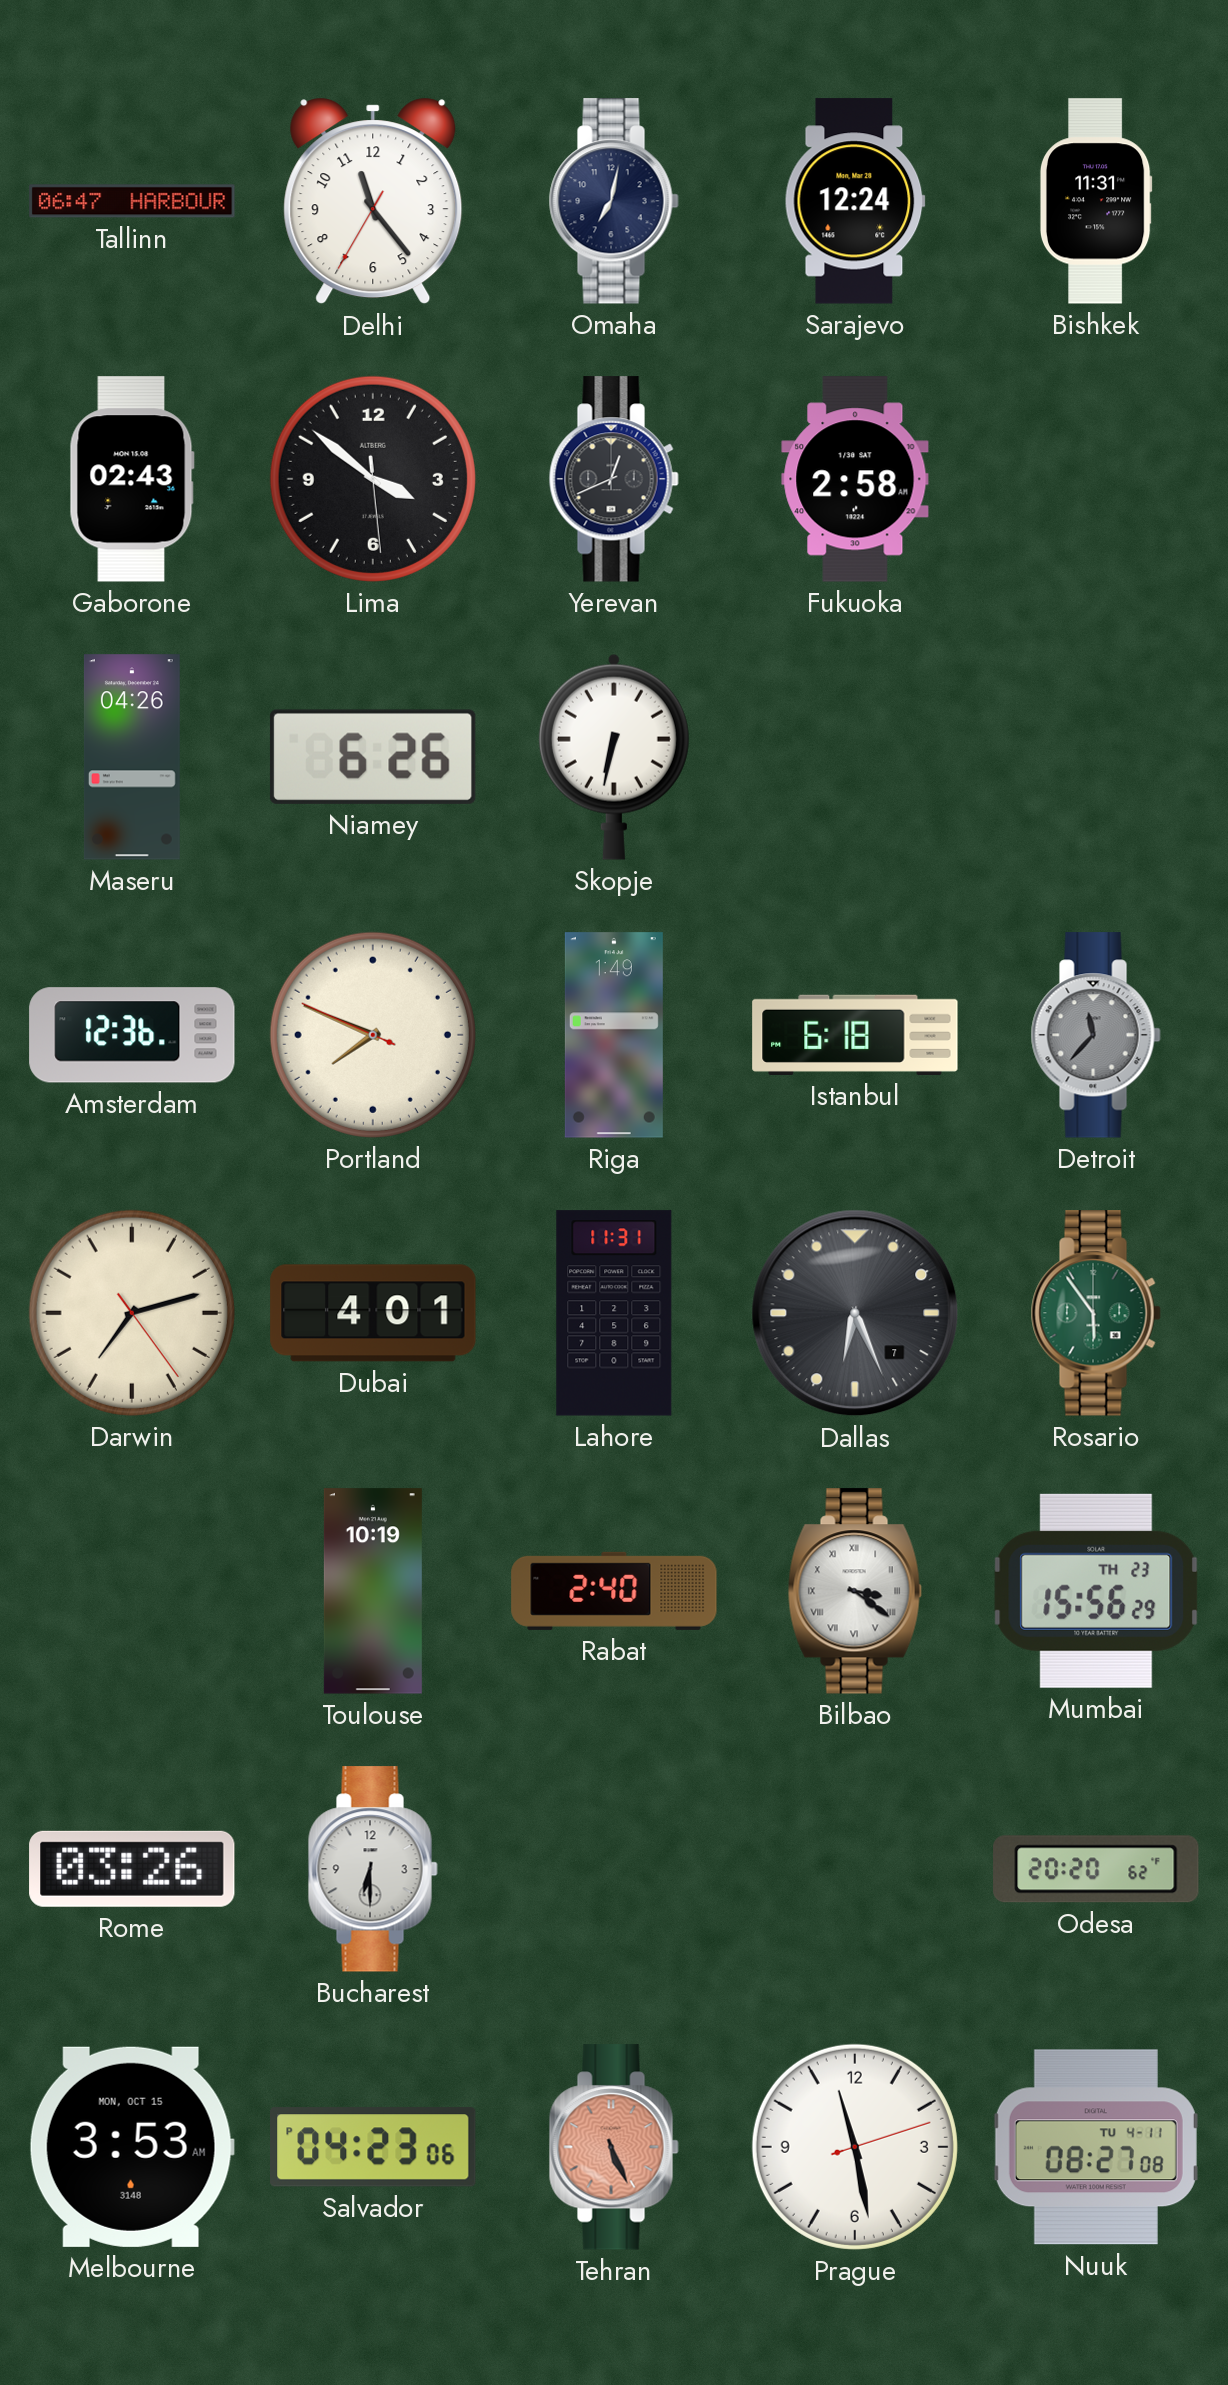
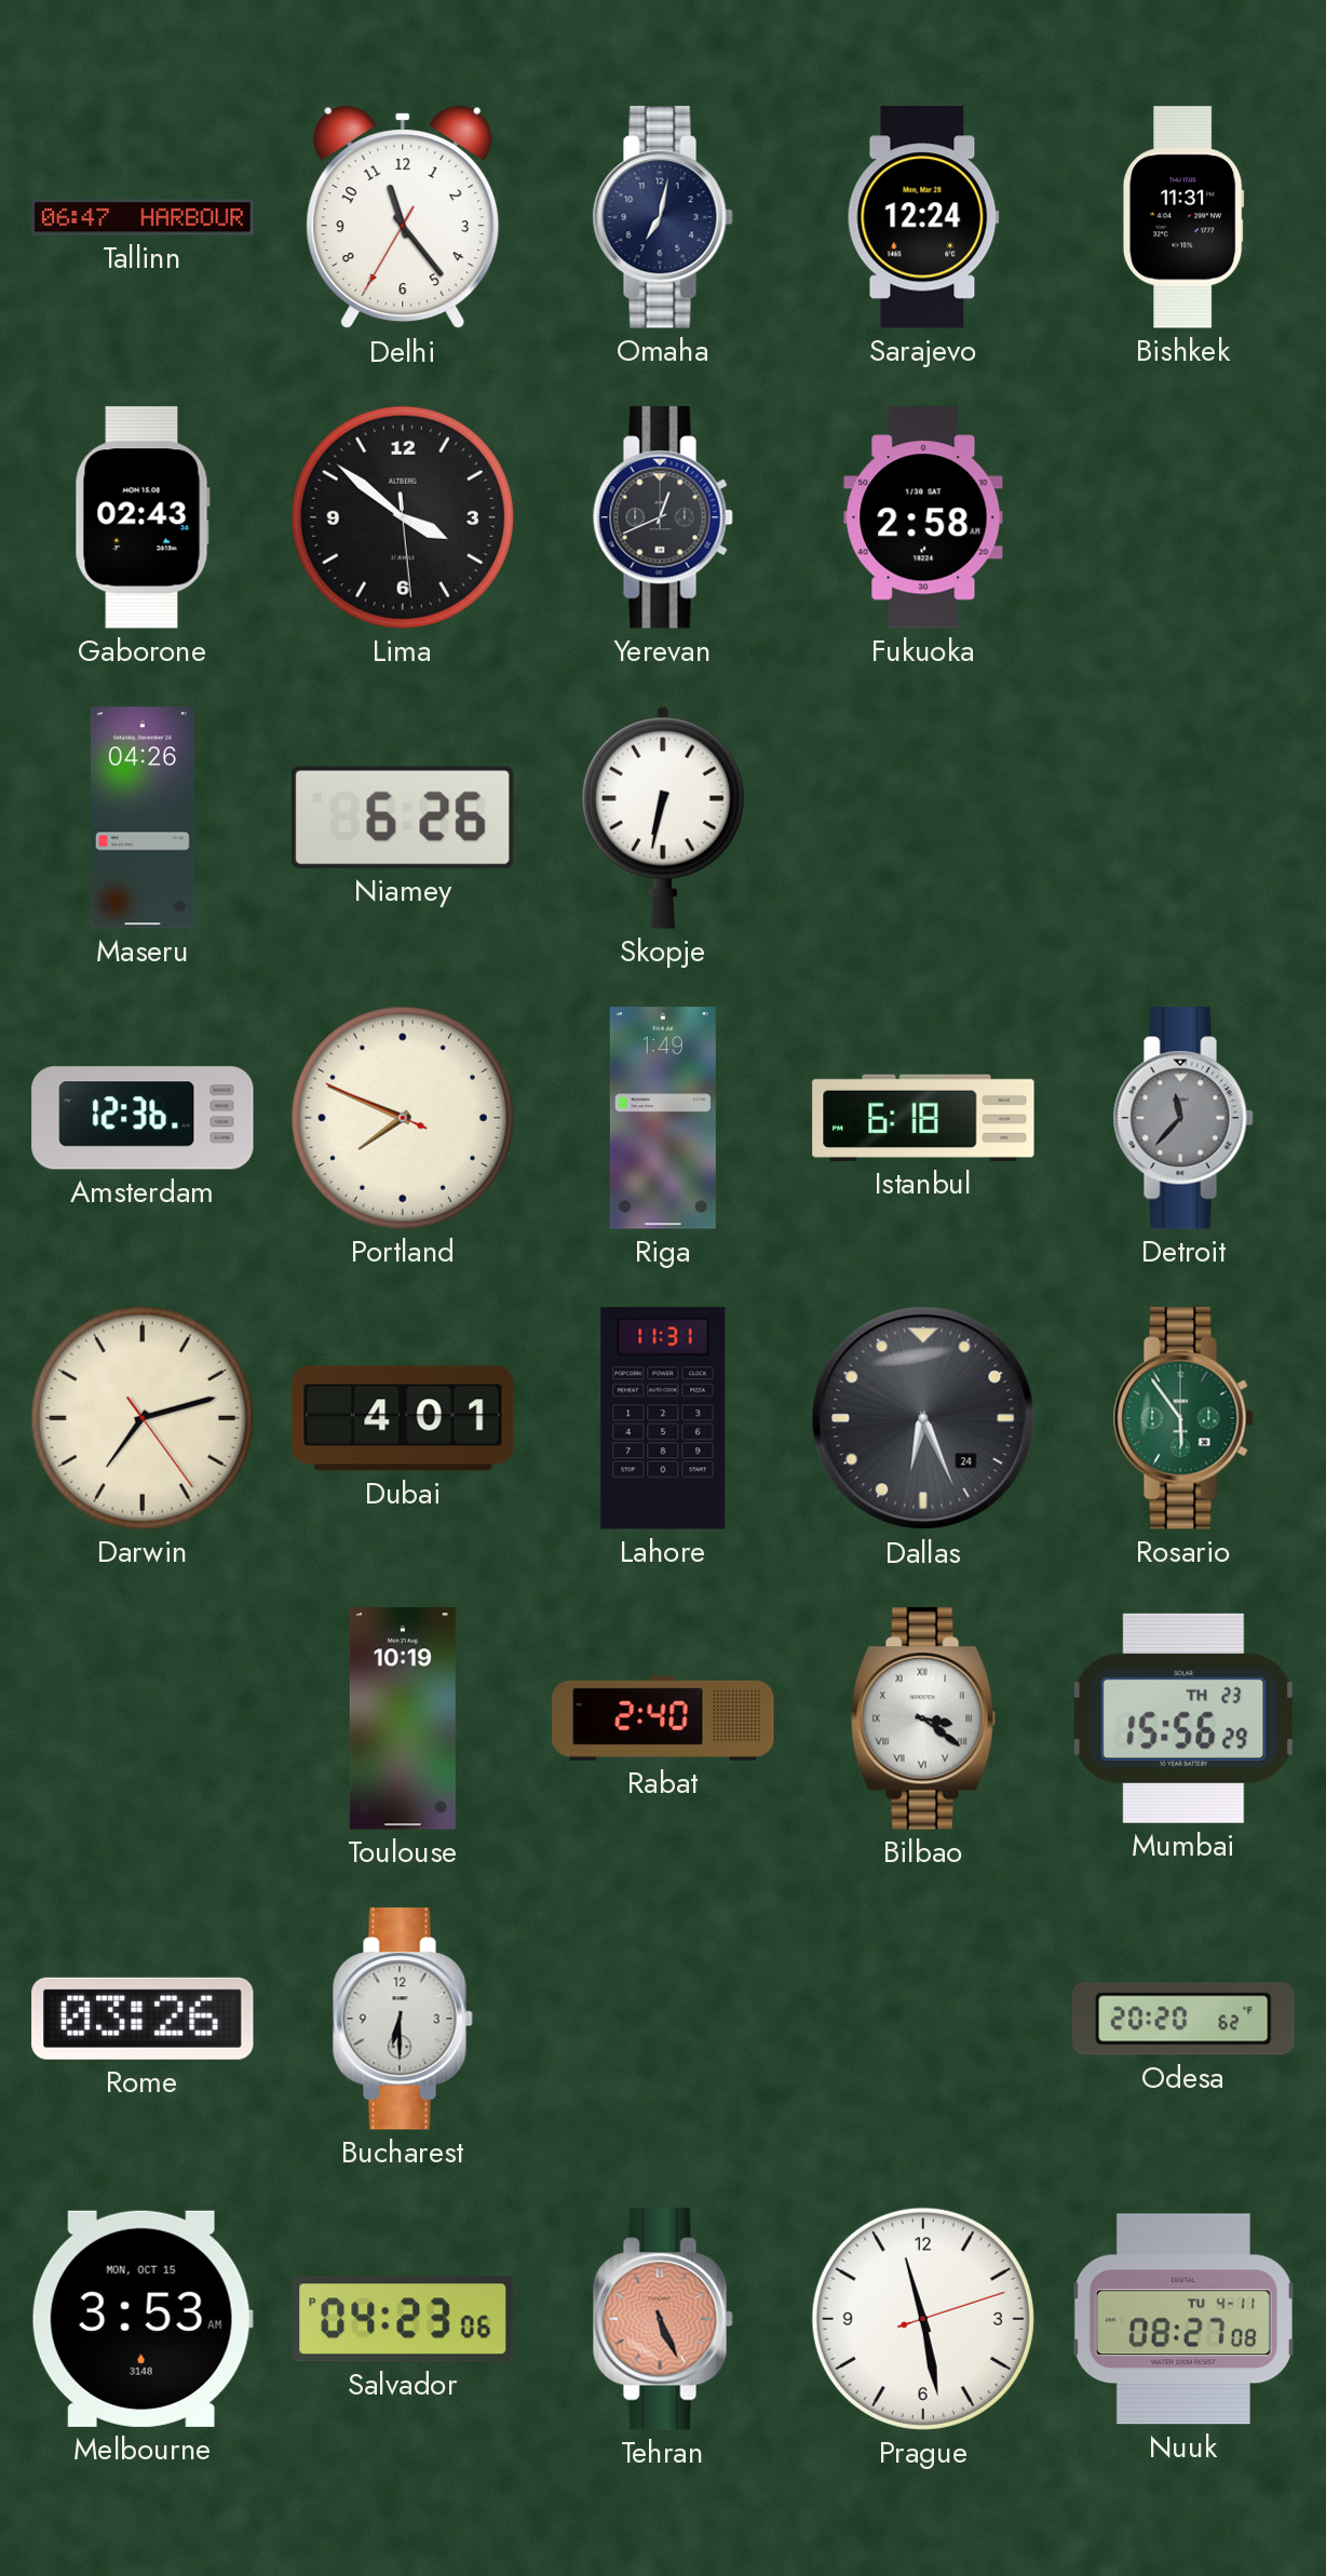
Dallas date: 7 -> 24
